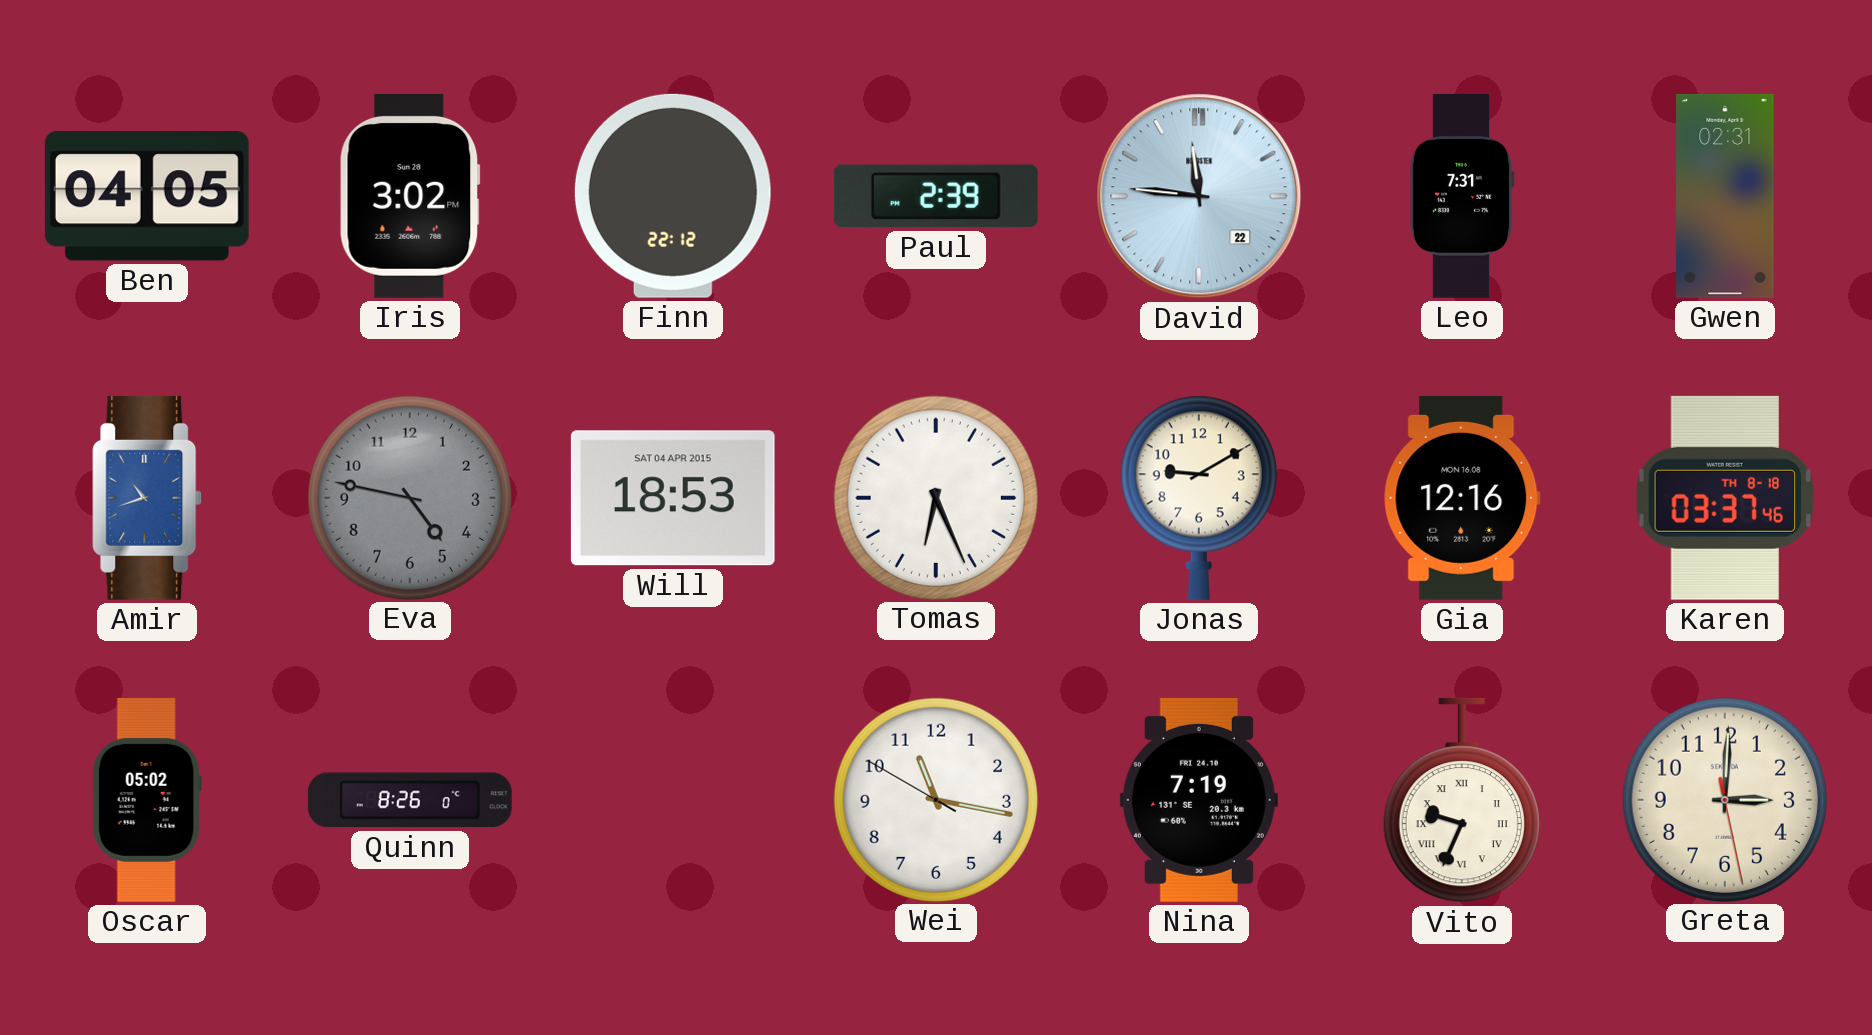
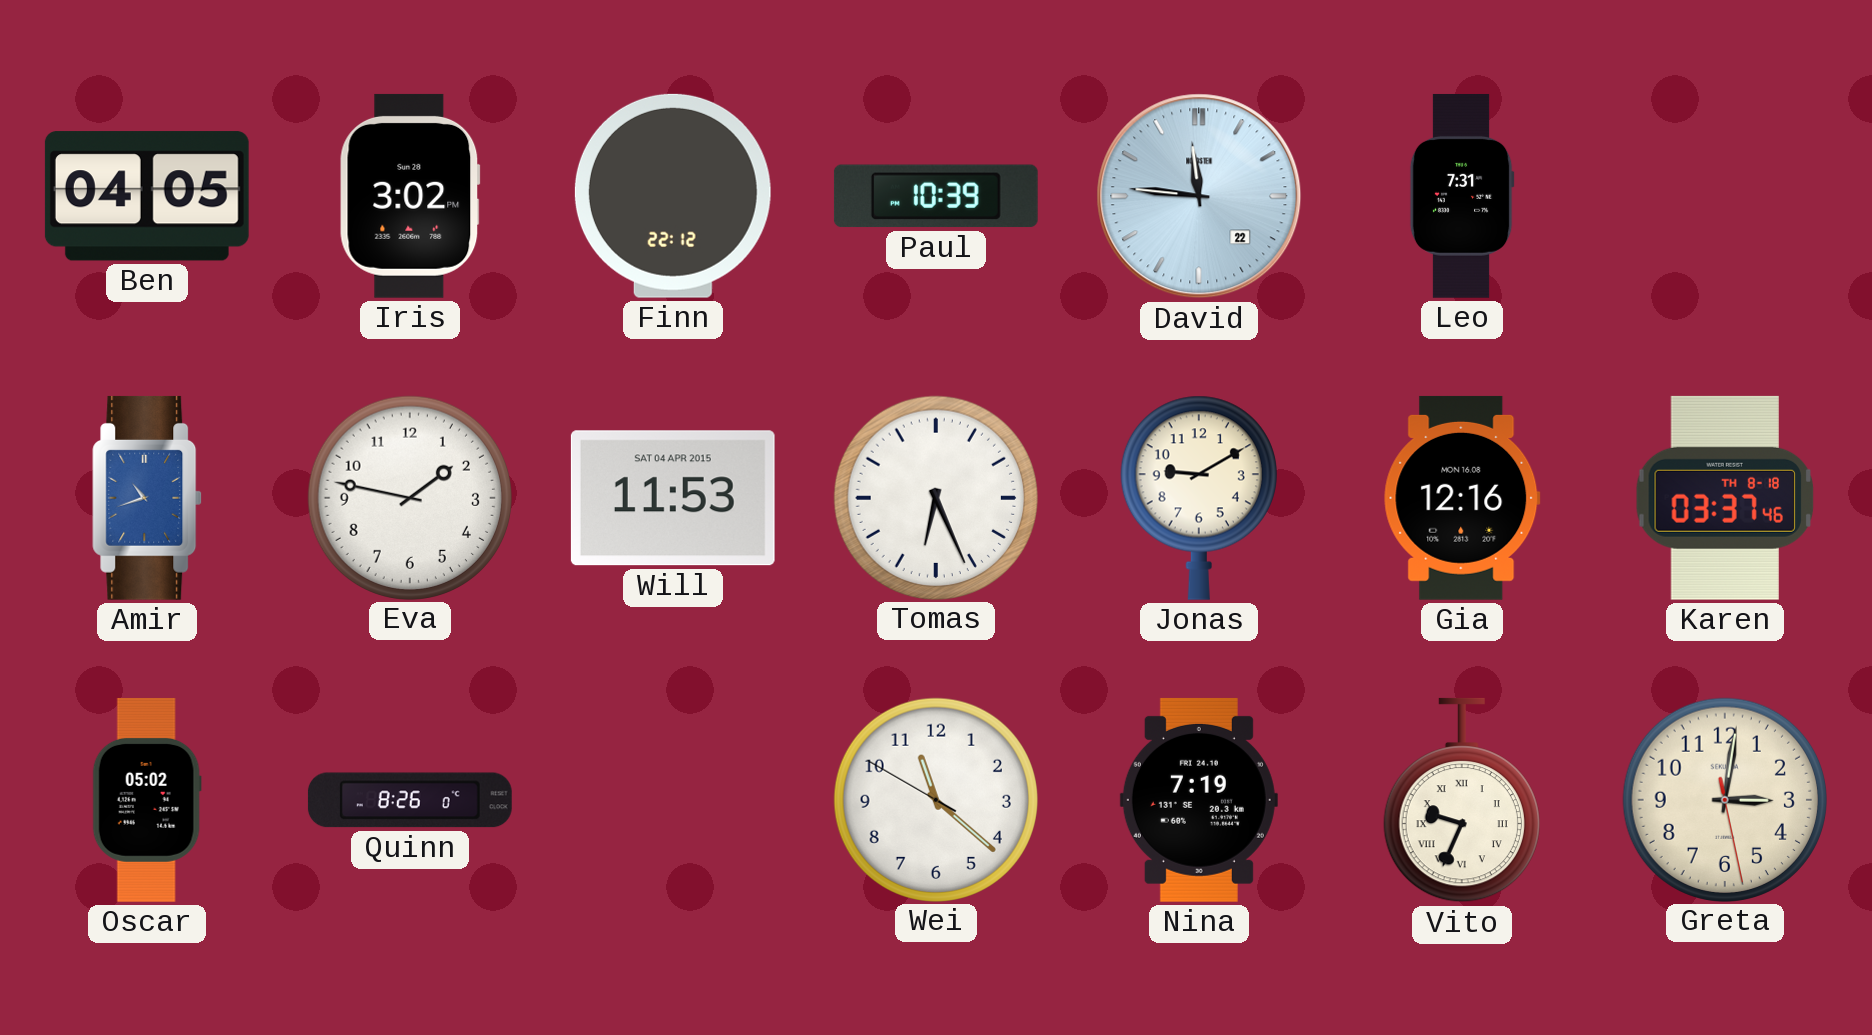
Paul: 2:39 -> 10:39
Gwen: 02:31 -> none
Eva: 4:47 -> 1:47
Eva dial: grey -> white
Will: 18:53 -> 11:53
Wei: 11:16 -> 11:21
Greta: 3:00 -> 3:01
